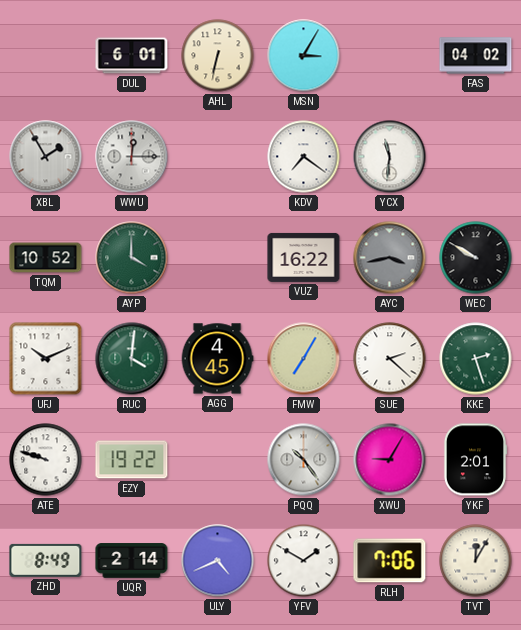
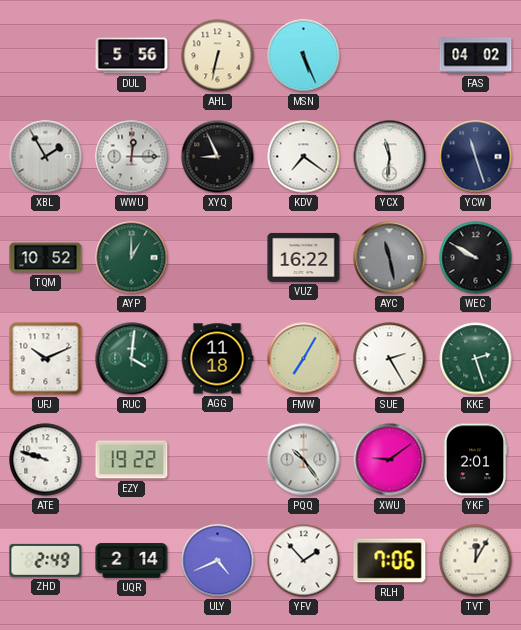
DUL: 6:01 -> 5:56
MSN: 3:05 -> 5:26
XYQ: none -> 8:56
YCW: none -> 11:27
AYP: 4:00 -> 1:00
AYC: 3:43 -> 11:28
AGG: 4:45 -> 11:18
SUE: 2:22 -> 2:25
XWU: 9:05 -> 9:09
ZHD: 8:49 -> 2:49
YFV: 1:50 -> 1:53
